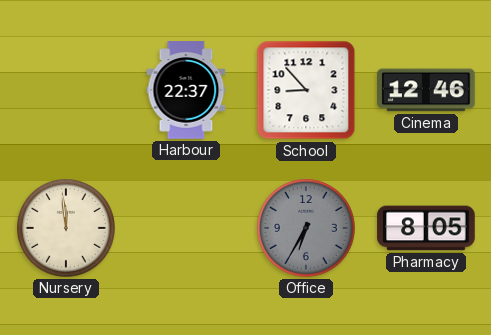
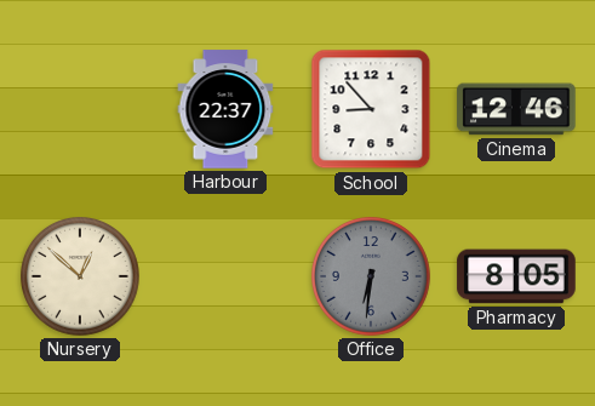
Nursery: 11:59 -> 12:52
Office: 6:35 -> 6:31
